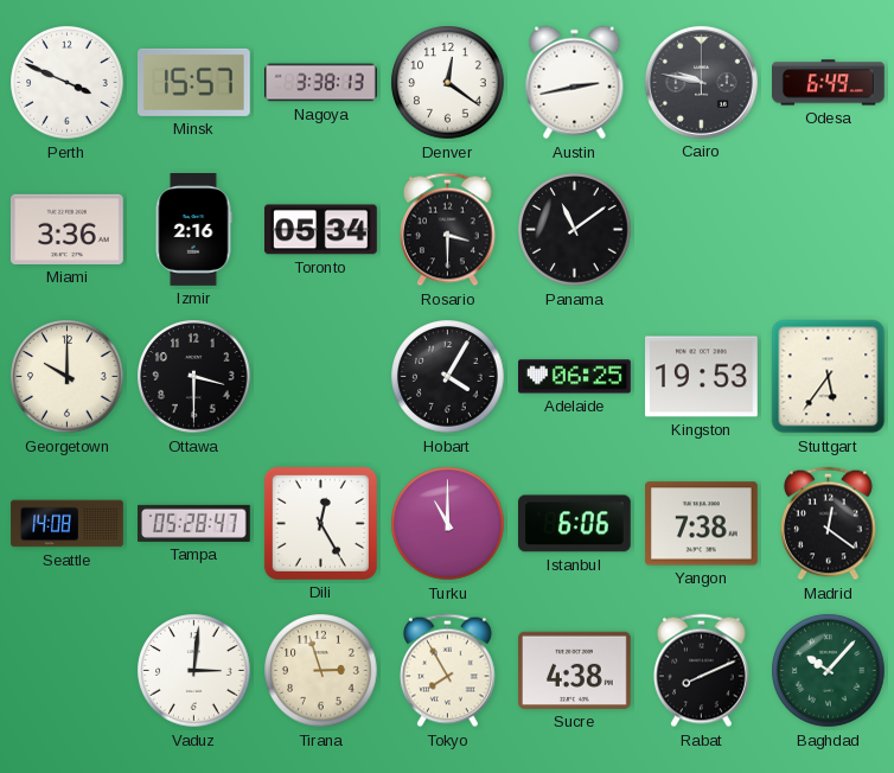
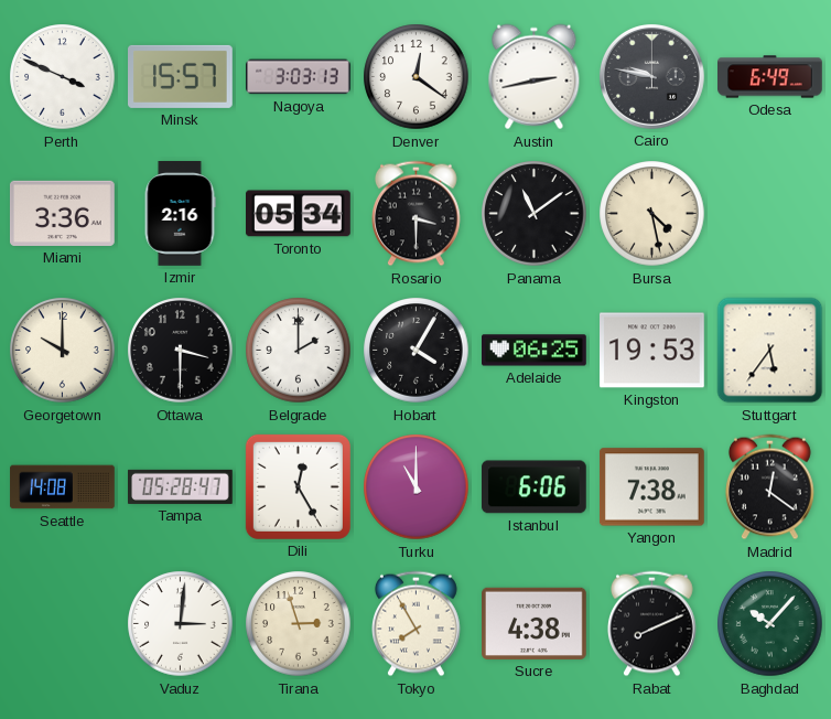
Nagoya: 3:38 -> 3:03
Bursa: none -> 4:28
Belgrade: none -> 2:00
